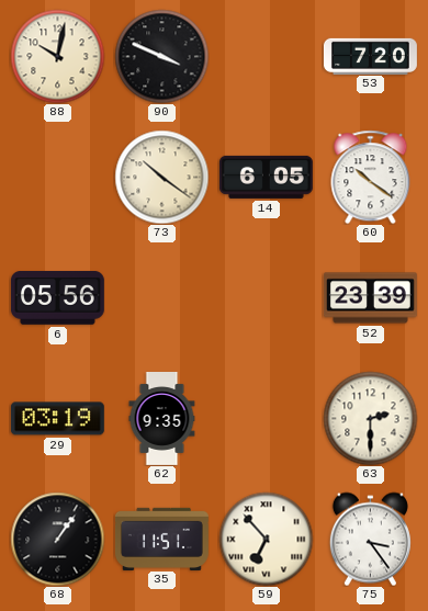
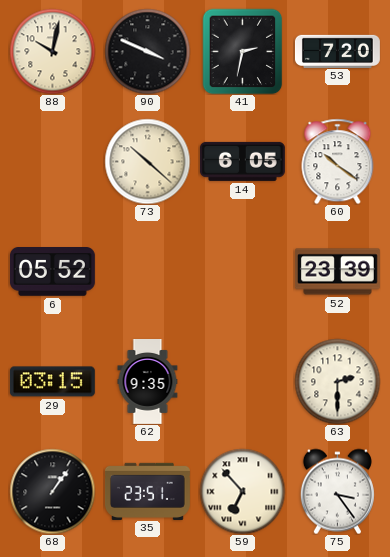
41: none -> 2:32
73: 10:21 -> 10:22
6: 05:56 -> 05:52
29: 03:19 -> 03:15
35: 11:51 -> 23:51
